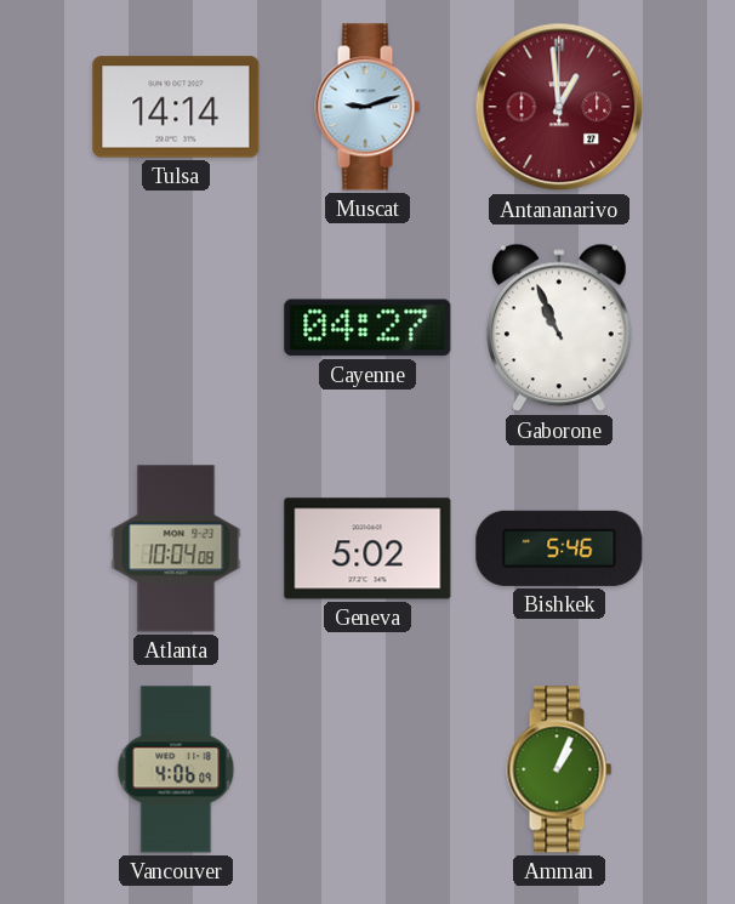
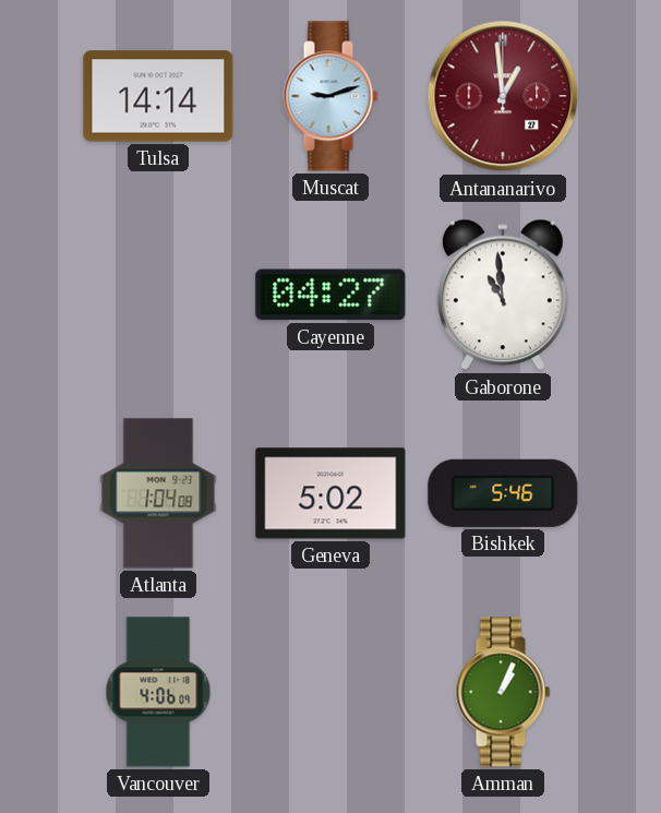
Gaborone: 10:56 -> 10:59
Atlanta: 10:04 -> 1:04
